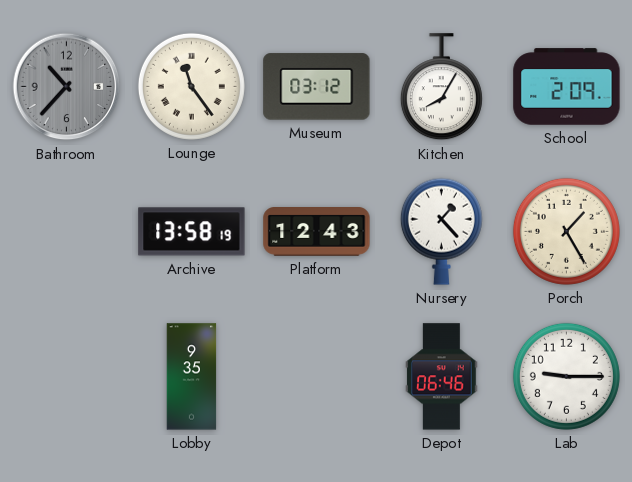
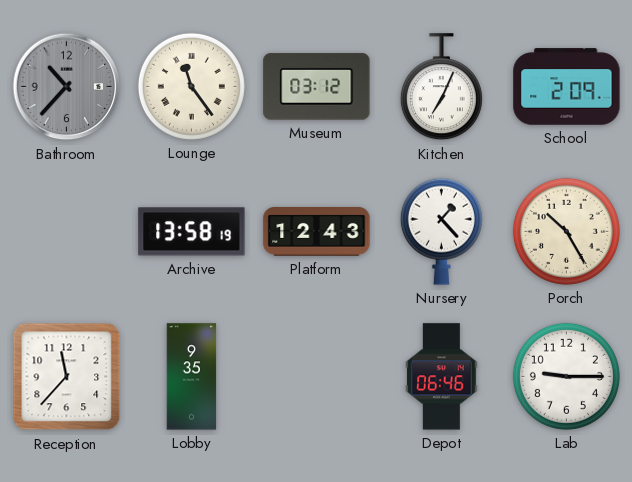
Kitchen: 8:05 -> 7:04
Porch: 1:25 -> 10:25
Reception: none -> 11:37
